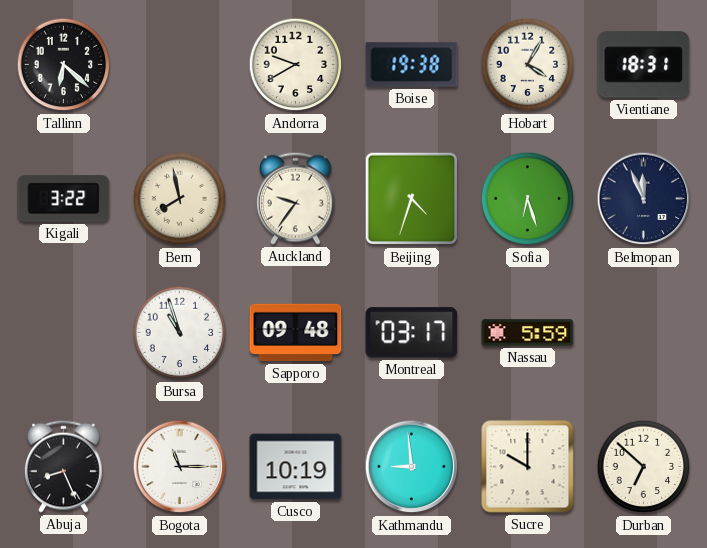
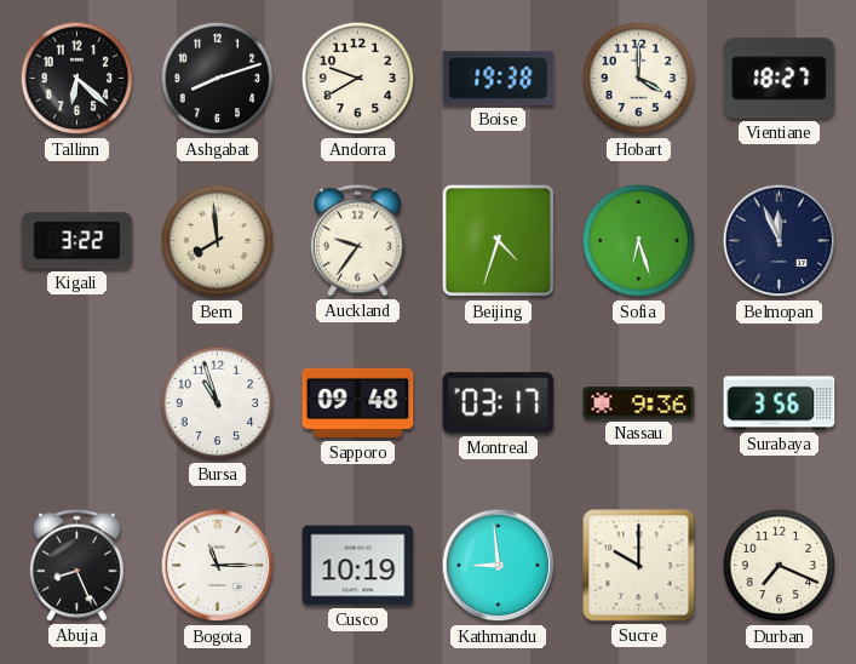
Ashgabat: none -> 8:12
Hobart: 4:05 -> 4:00
Vientiane: 18:31 -> 18:27
Bern: 7:58 -> 7:59
Nassau: 5:59 -> 9:36
Surabaya: none -> 3:56
Durban: 6:52 -> 7:19
